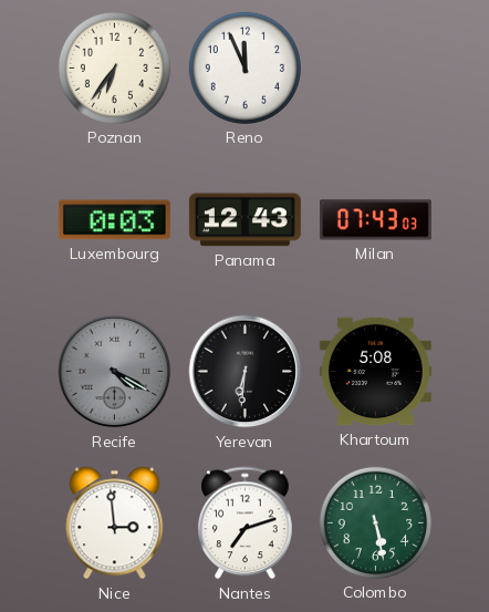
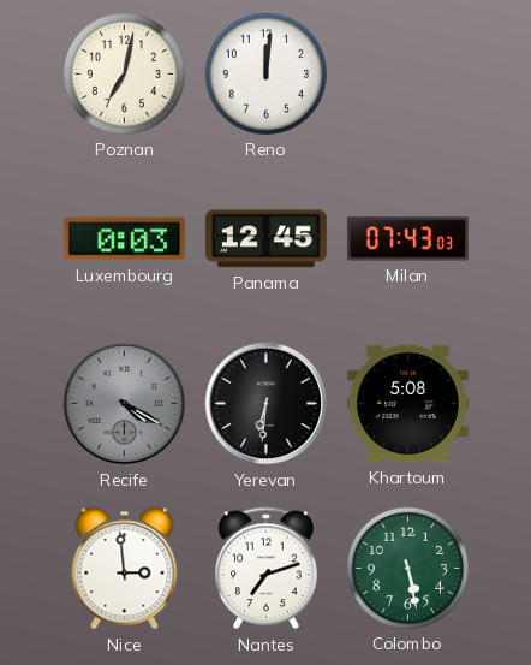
Poznan: 6:36 -> 7:02
Reno: 11:56 -> 12:01
Panama: 12:43 -> 12:45
